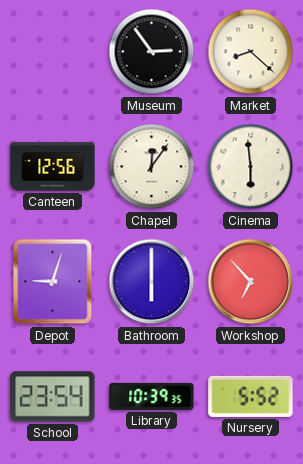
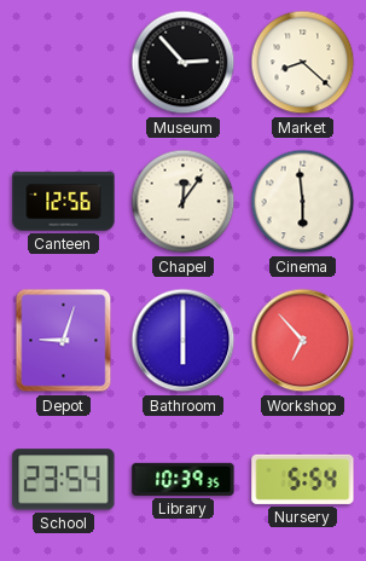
Museum: 2:54 -> 2:53
Nursery: 5:52 -> 5:54
